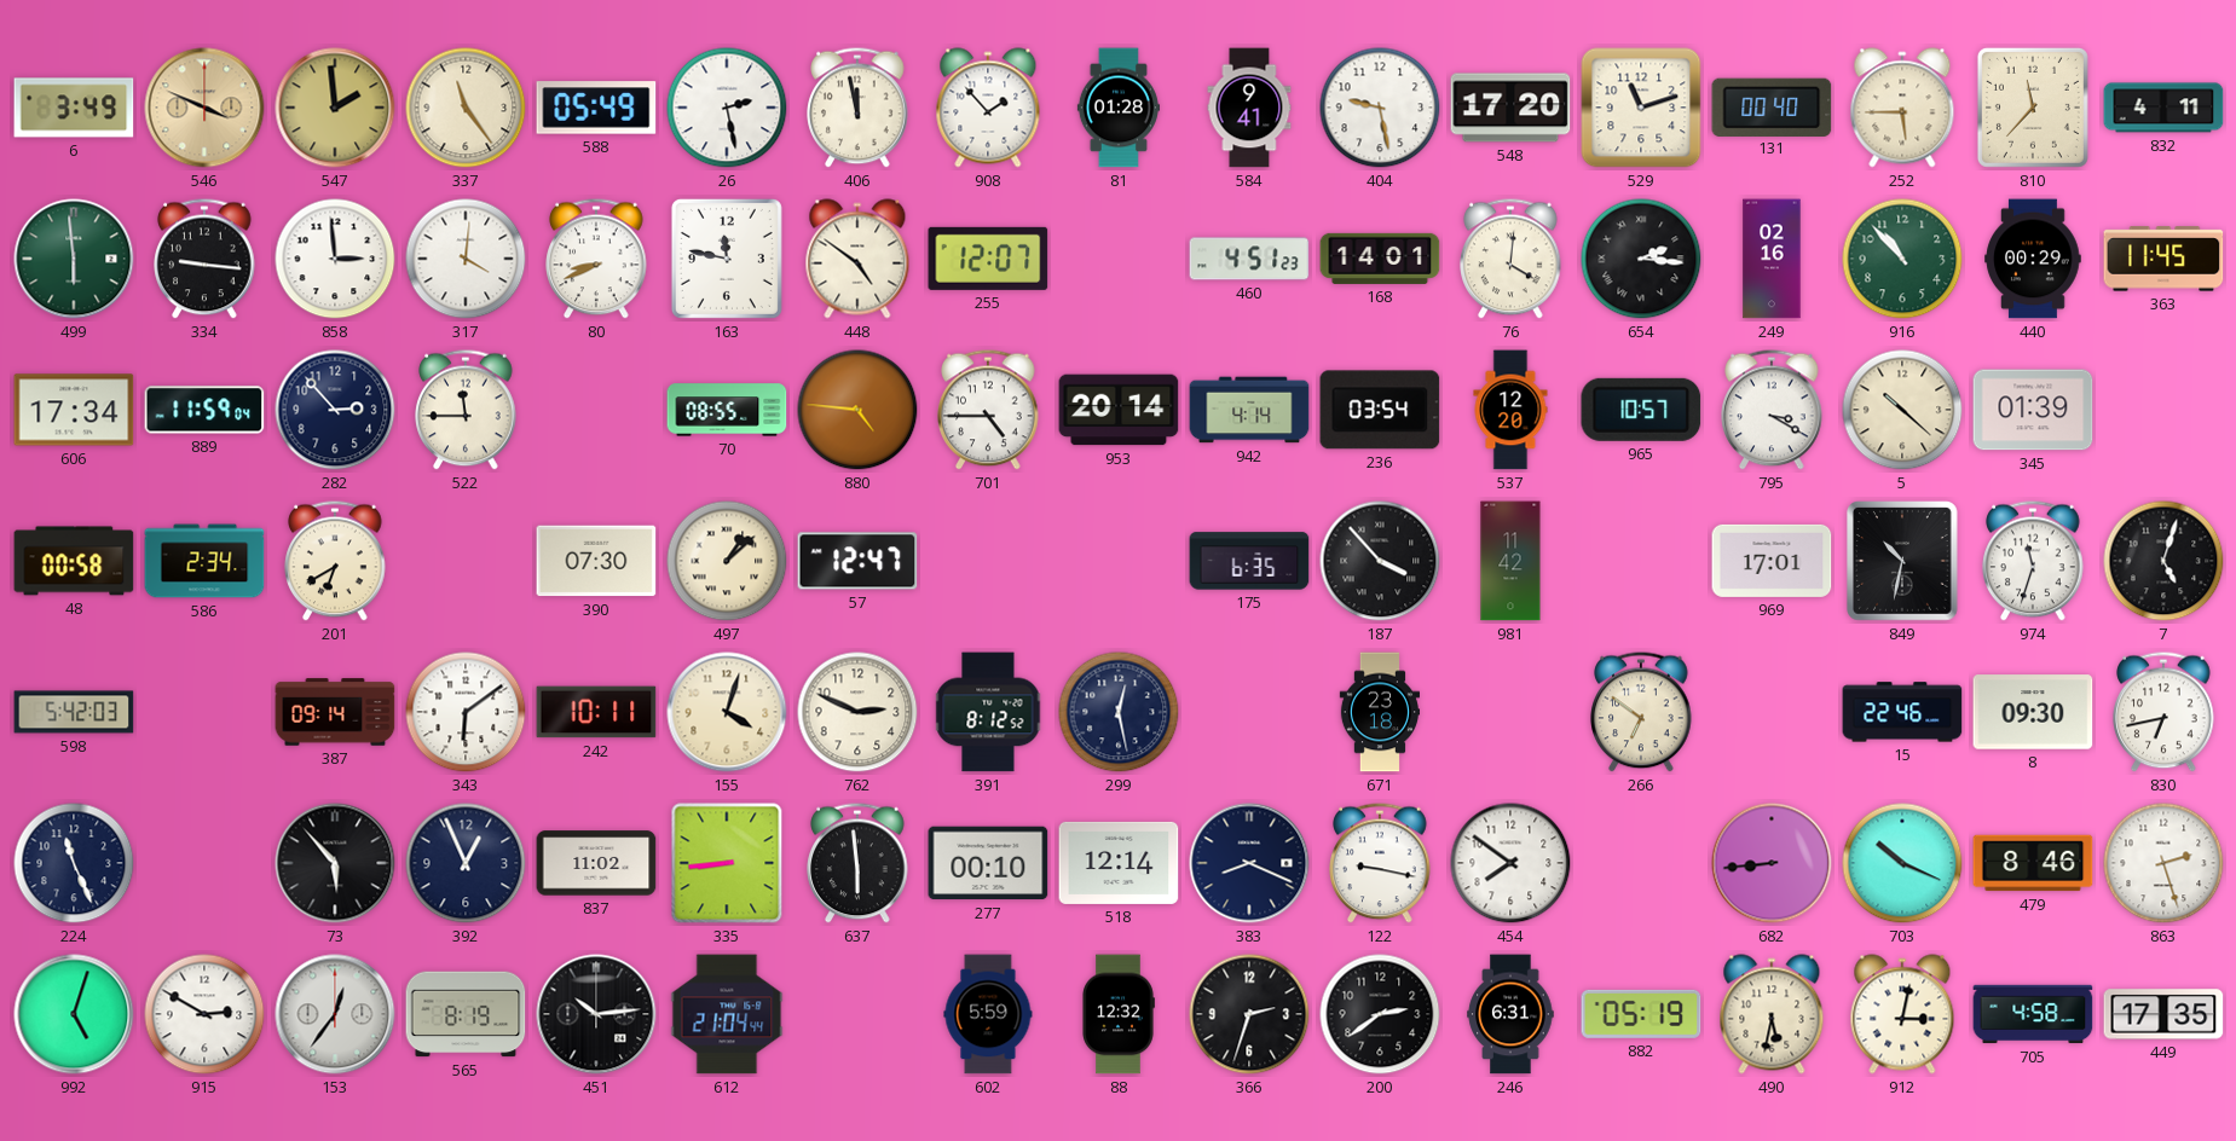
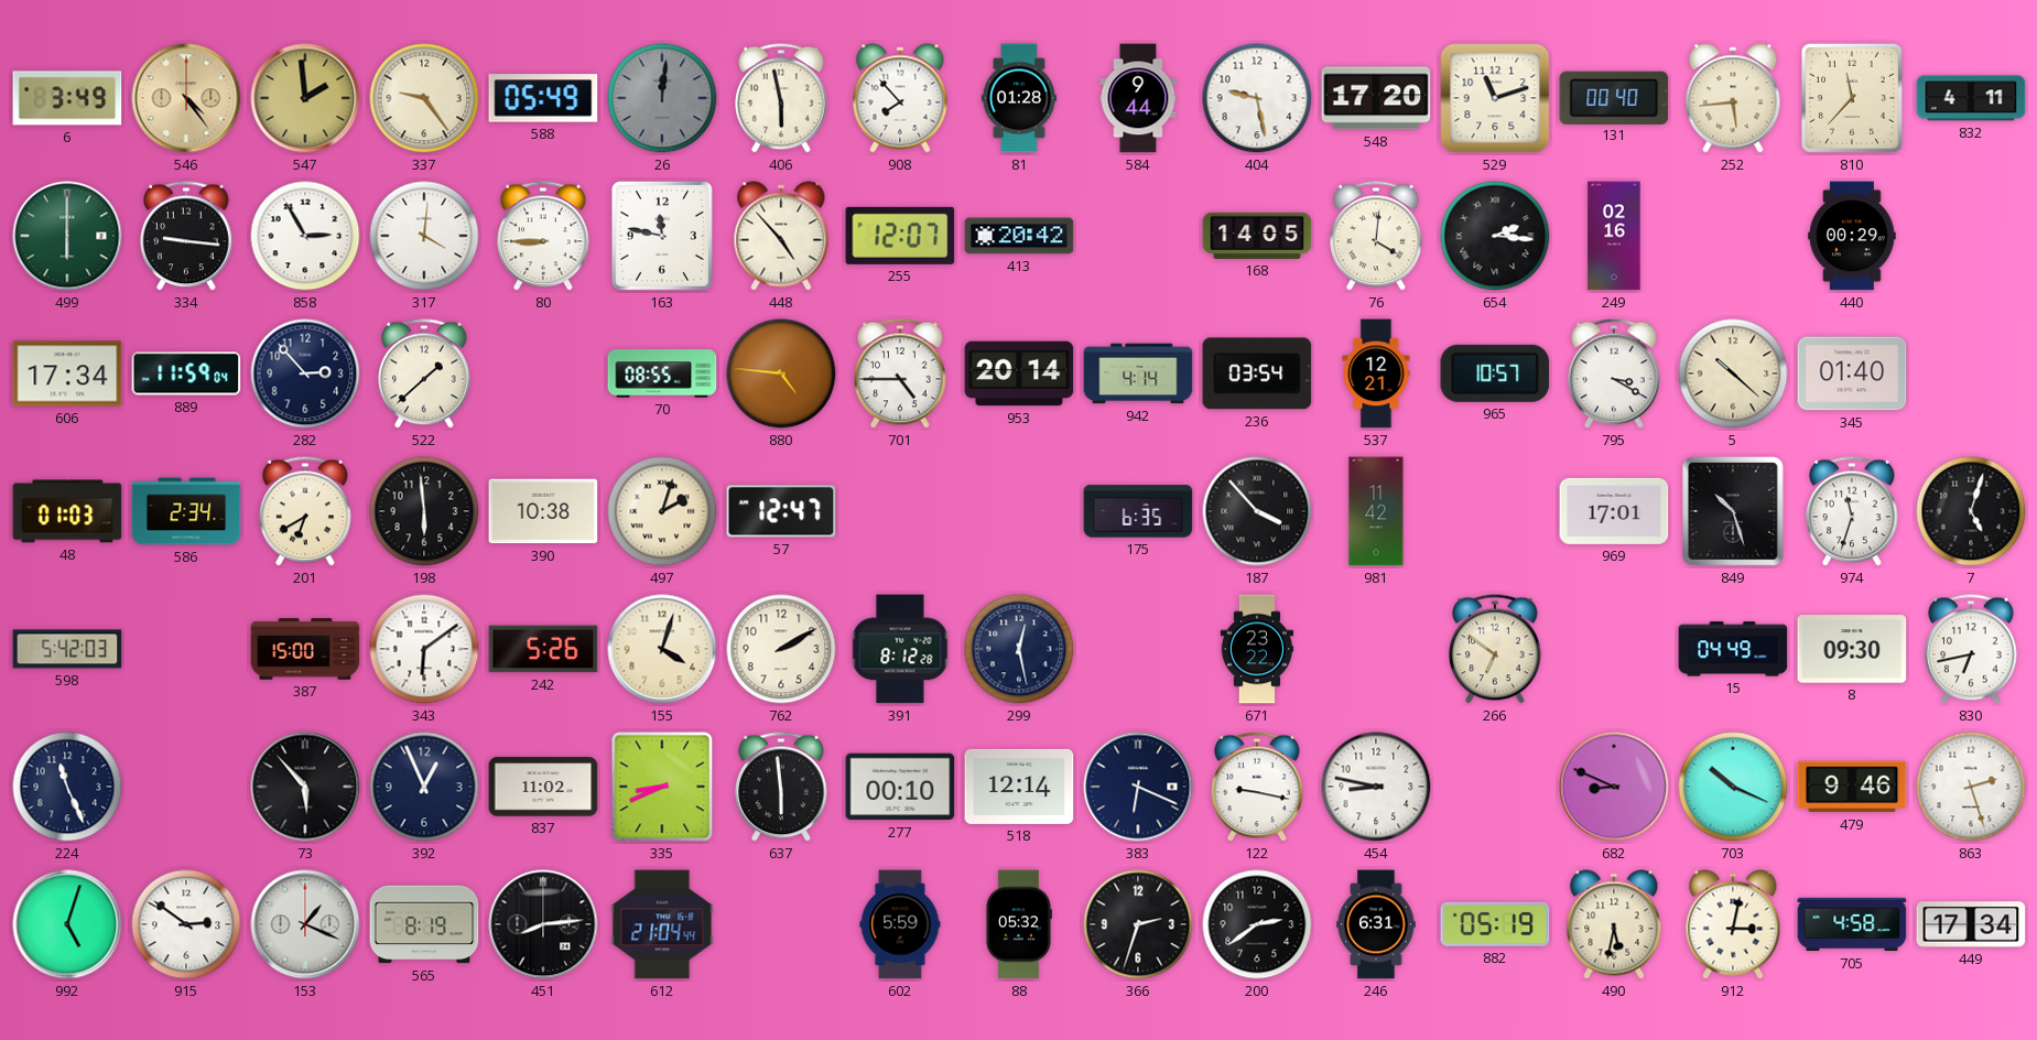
546: 3:49 -> 4:24
337: 11:24 -> 9:24
26: 2:28 -> 12:01
26 dial: white -> grey
406: 11:58 -> 5:58
908: 1:53 -> 7:53
584: 9:41 -> 9:44
252: 5:45 -> 5:44
499: 5:59 -> 6:00
858: 2:59 -> 2:55
80: 8:41 -> 8:45
448: 4:51 -> 4:53
413: none -> 20:42
460: 4:51 -> none
168: 14:01 -> 14:05
916: 10:53 -> none
363: 11:45 -> none
522: 11:45 -> 1:38
537: 12:20 -> 12:21
345: 01:39 -> 01:40
48: 00:58 -> 01:03
198: none -> 5:59
390: 07:30 -> 10:38
497: 1:08 -> 2:03
849: 10:32 -> 10:27
387: 09:14 -> 15:00
242: 10:11 -> 5:26
762: 2:49 -> 2:10
391: 8:12:52 -> 8:12:28
671: 23:18 -> 23:22
15: 22:46 -> 04:49
335: 8:44 -> 8:41
383: 8:19 -> 6:19
454: 7:51 -> 8:47
682: 8:44 -> 8:49
479: 8:46 -> 9:46
915: 2:50 -> 2:51
153: 12:36 -> 1:19
451: 10:14 -> 8:14
88: 12:32 -> 05:32
449: 17:35 -> 17:34
